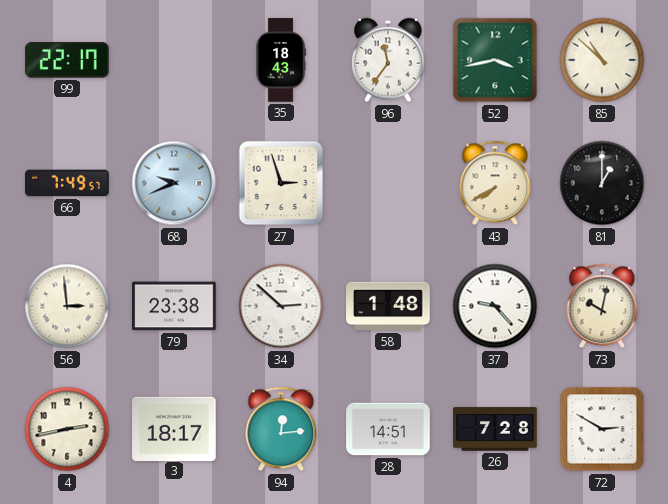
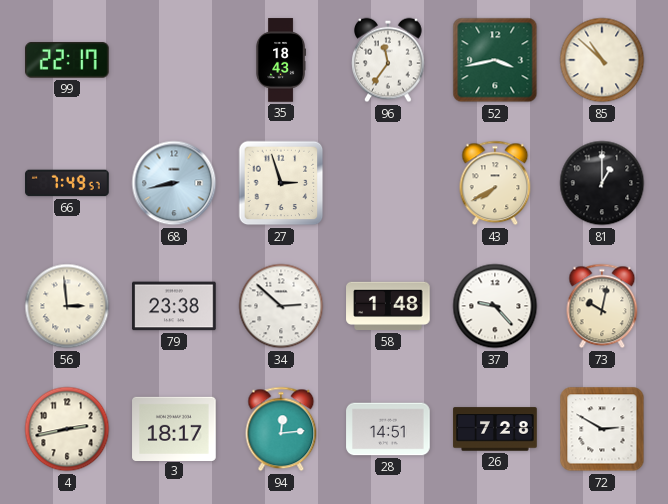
68: 9:41 -> 8:43
